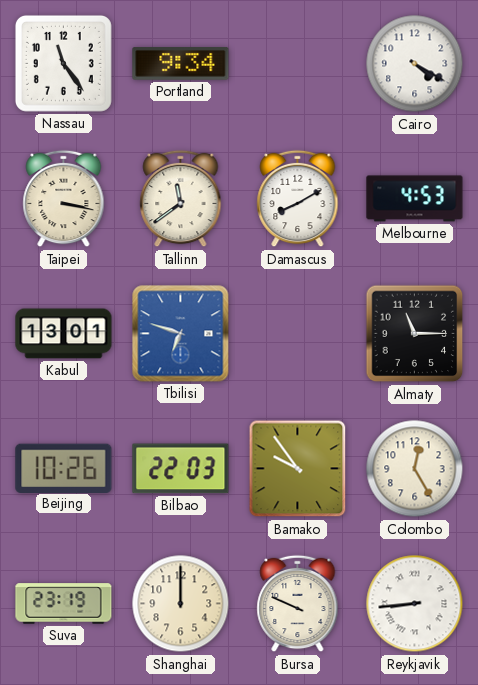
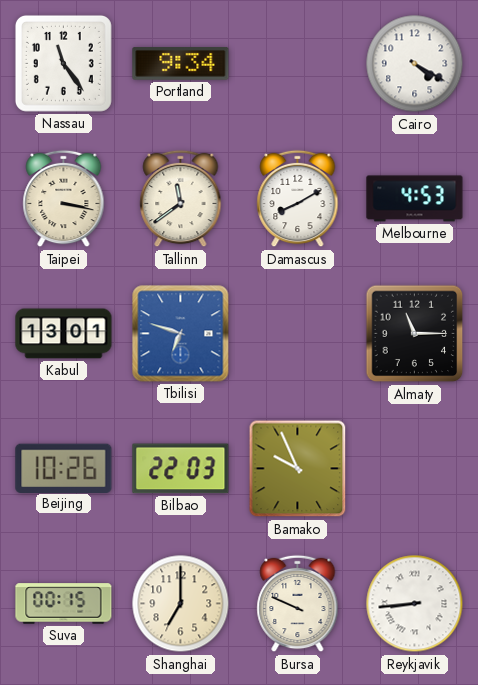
Bamako: 9:54 -> 9:56
Colombo: 12:25 -> none
Suva: 23:19 -> 00:15
Shanghai: 12:00 -> 7:00
